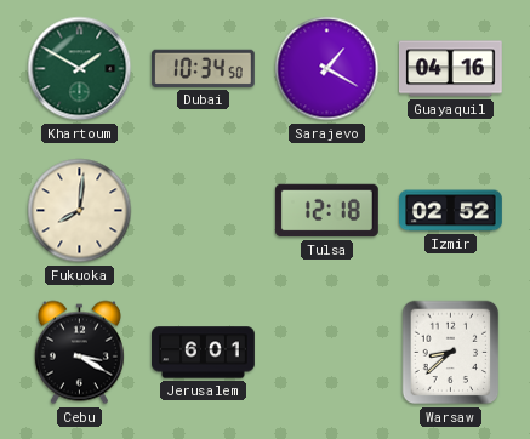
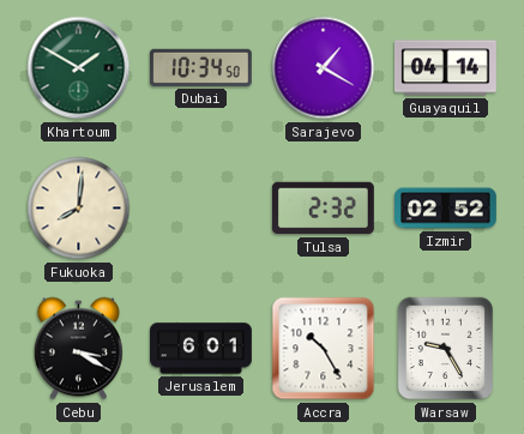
Guayaquil: 04:16 -> 04:14
Tulsa: 12:18 -> 2:32
Accra: none -> 10:25
Warsaw: 8:38 -> 9:25
